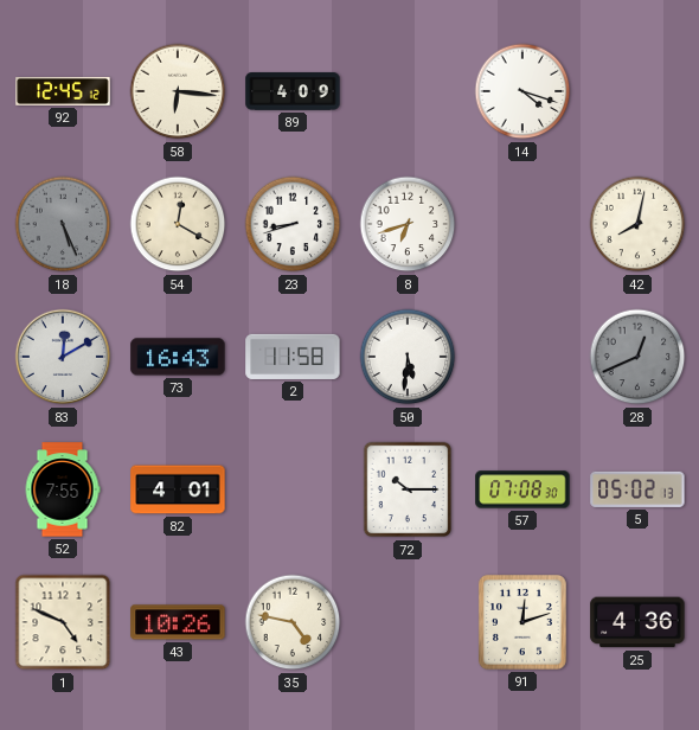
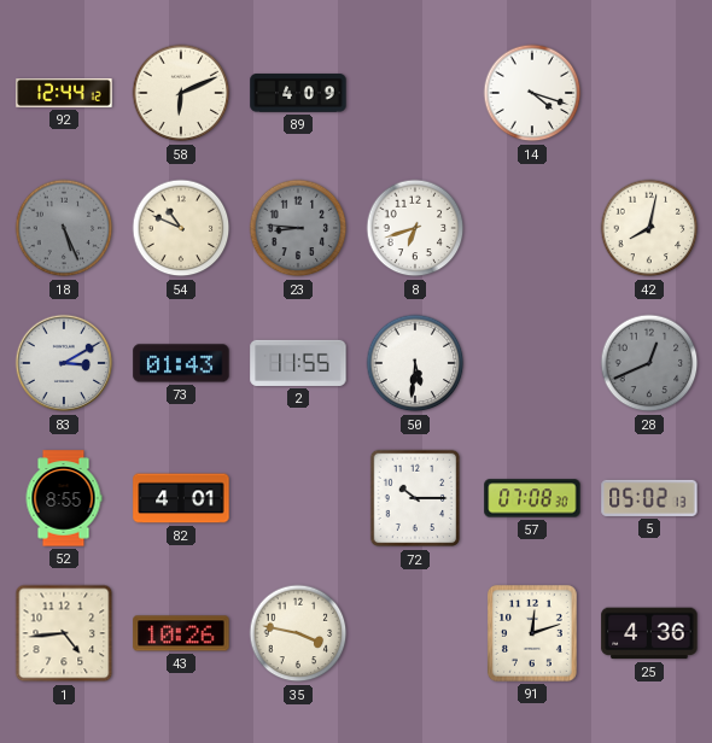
92: 12:45 -> 12:44
58: 6:16 -> 6:11
54: 12:20 -> 10:49
23: 8:42 -> 8:46
23 dial: white -> grey
83: 12:10 -> 3:10
73: 16:43 -> 01:43
2: 11:58 -> 11:55
52: 7:55 -> 8:55
1: 4:49 -> 4:44
35: 4:47 -> 3:47
